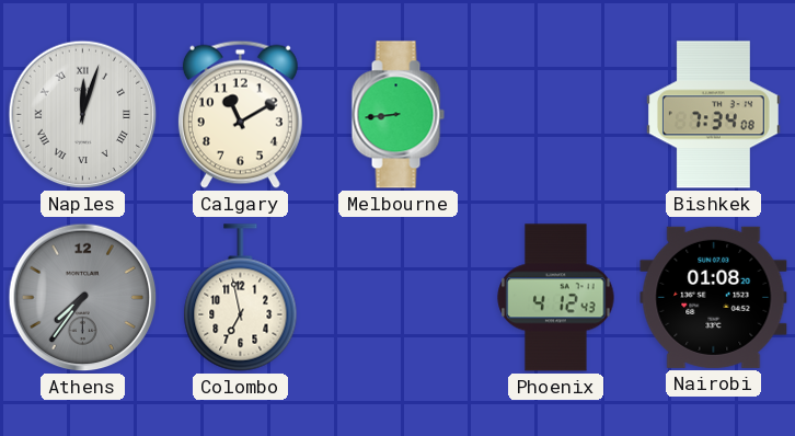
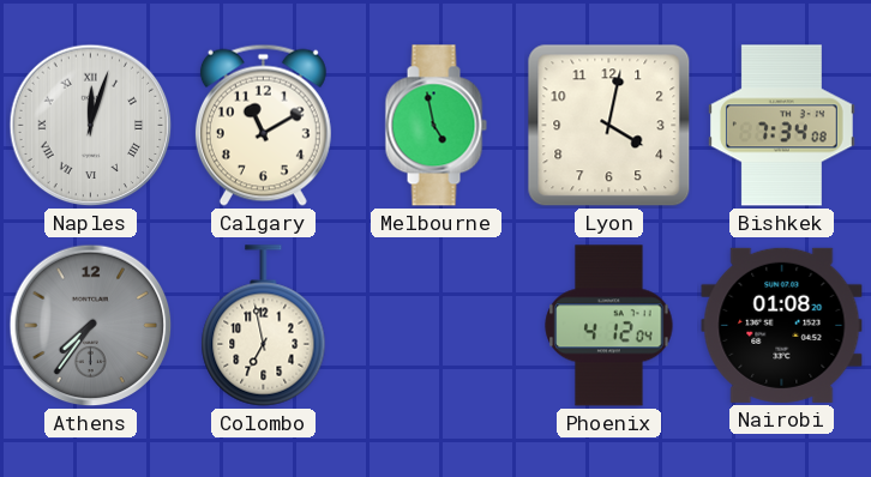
Melbourne: 8:44 -> 4:58
Lyon: none -> 4:02
Phoenix: 4:12:43 -> 4:12:04
